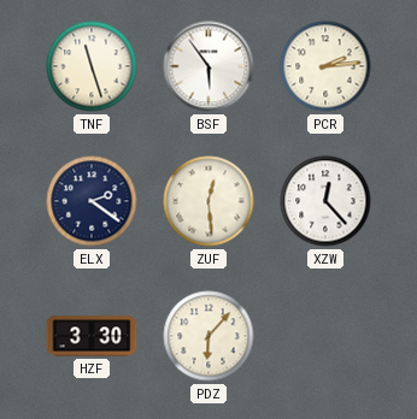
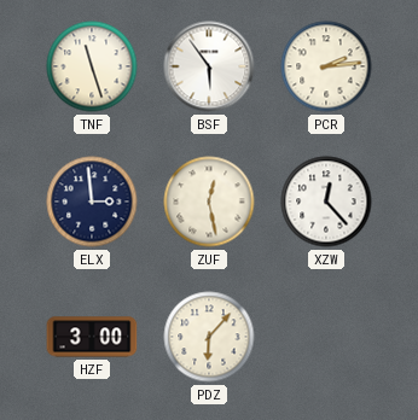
ELX: 2:21 -> 2:59
ZUF: 12:29 -> 12:28
HZF: 3:30 -> 3:00
